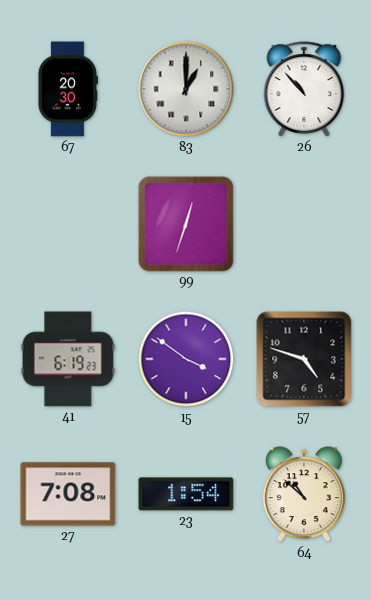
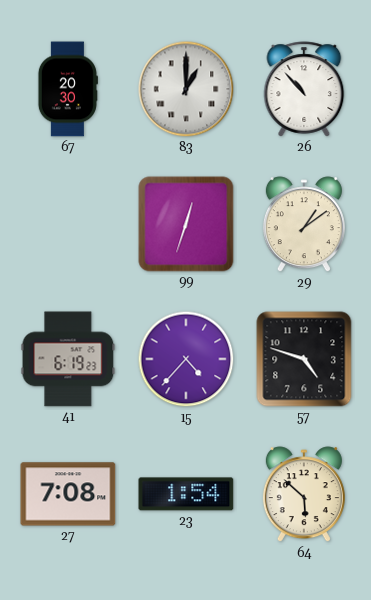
29: none -> 1:09
15: 3:51 -> 4:37
64: 10:52 -> 5:52
